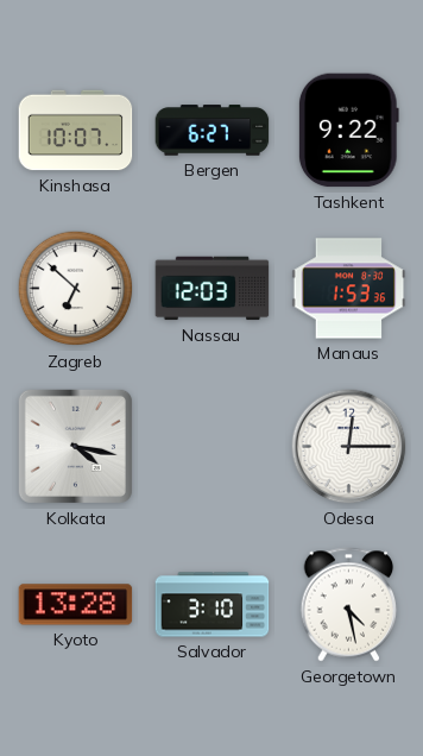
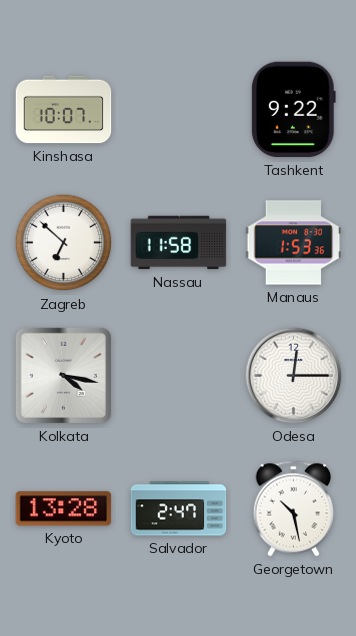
Bergen: 6:27 -> none
Nassau: 12:03 -> 11:58
Salvador: 3:10 -> 2:47
Georgetown: 4:28 -> 10:28
